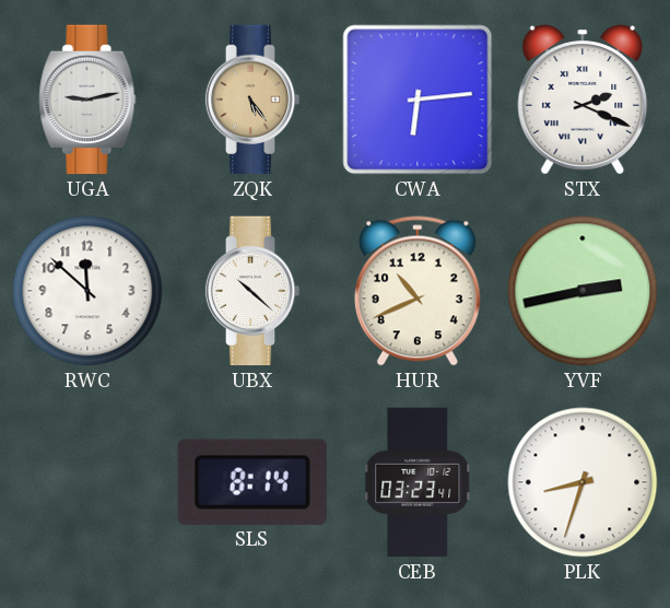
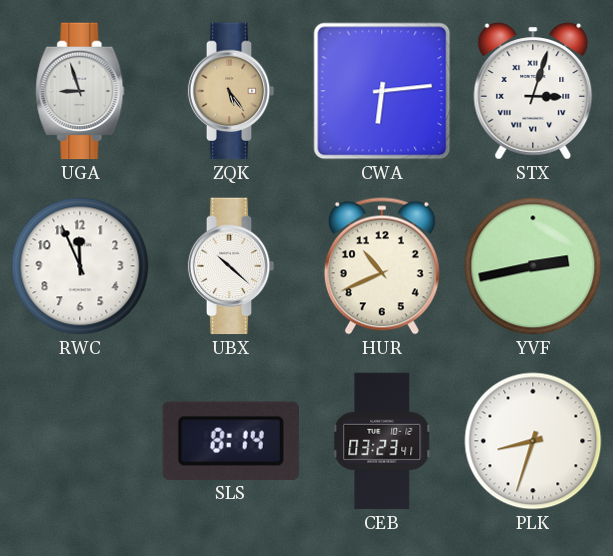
UGA: 9:13 -> 8:57
STX: 2:19 -> 3:03
RWC: 11:52 -> 11:56
